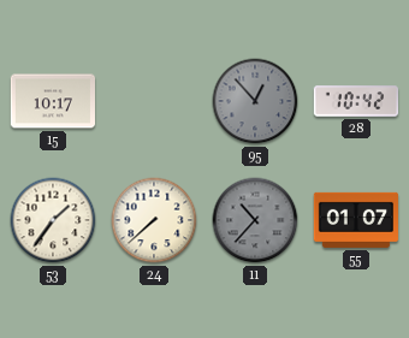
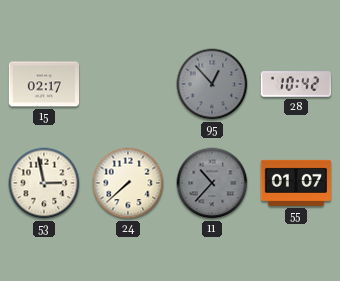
15: 10:17 -> 02:17
53: 1:36 -> 2:58
